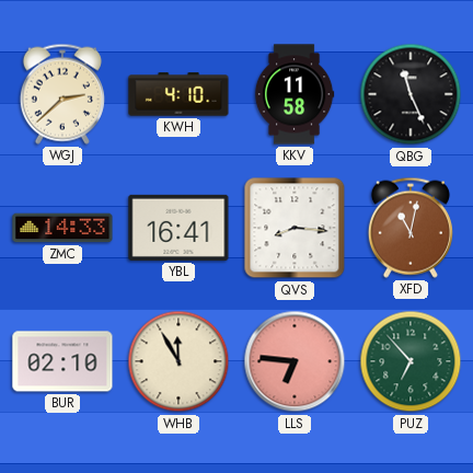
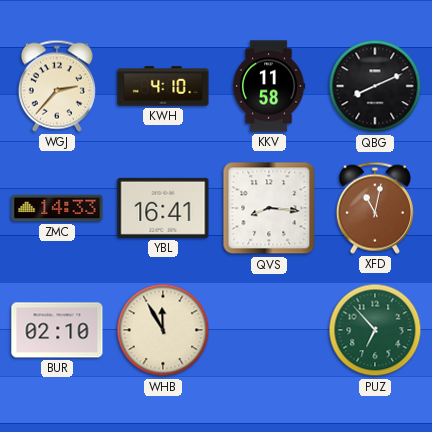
WGJ: 2:38 -> 2:37
QBG: 11:26 -> 8:11
LLS: 6:46 -> none
